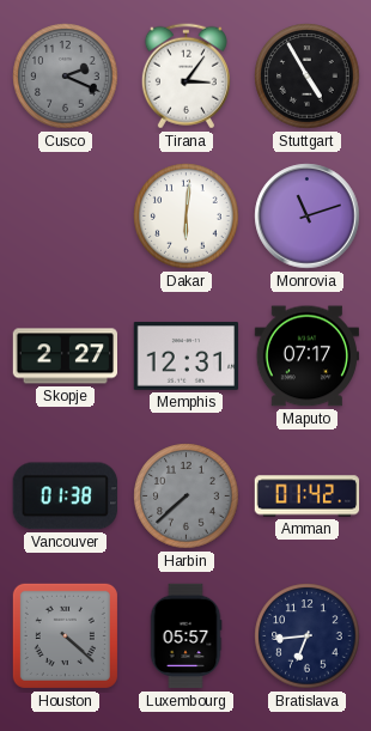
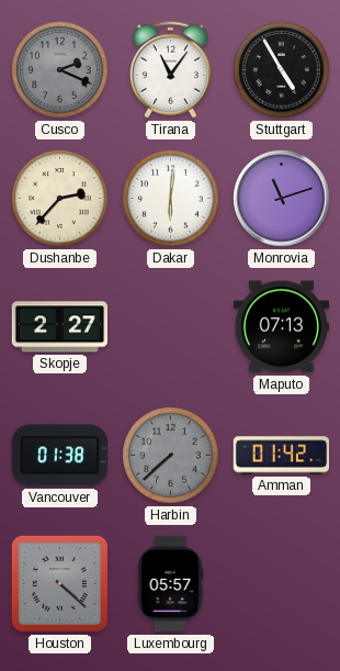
Tirana: 3:06 -> 11:06
Dushanbe: none -> 2:37
Memphis: 12:31 -> none
Maputo: 07:17 -> 07:13
Bratislava: 6:44 -> none
